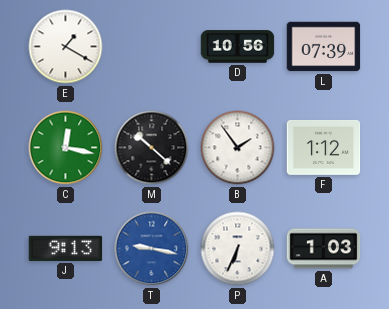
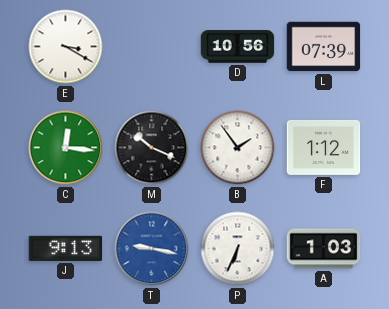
E: 1:20 -> 3:20
C: 12:17 -> 12:16
M: 10:22 -> 10:19
